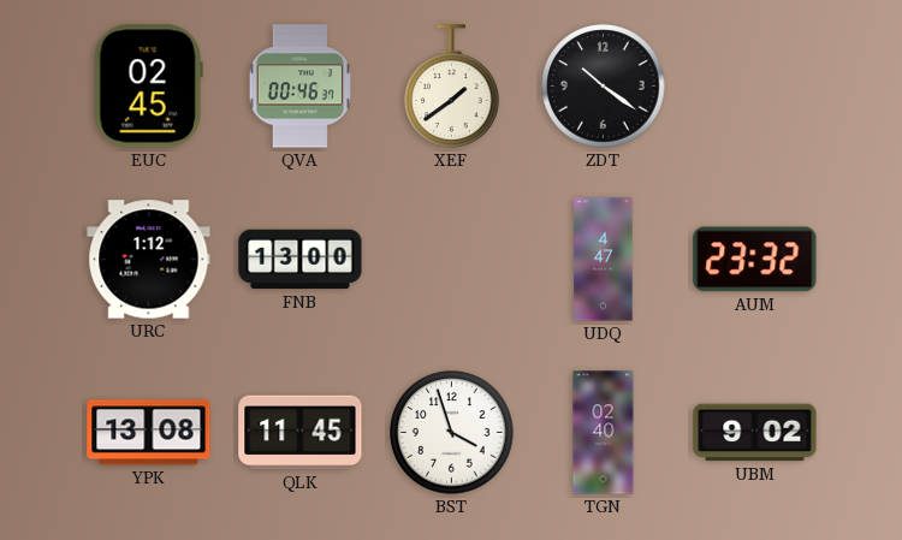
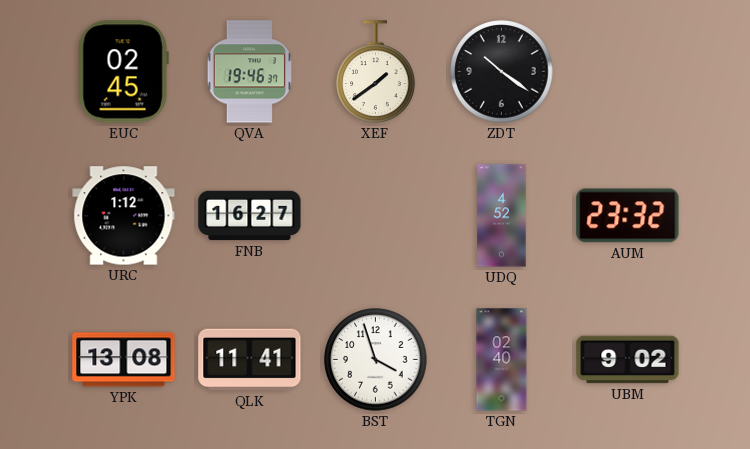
QVA: 00:46 -> 19:46
FNB: 13:00 -> 16:27
UDQ: 4:47 -> 4:52
QLK: 11:45 -> 11:41
